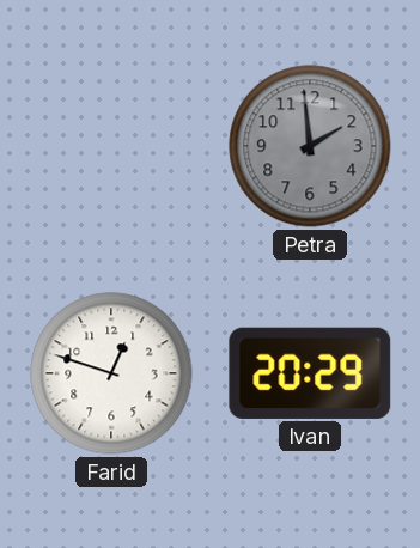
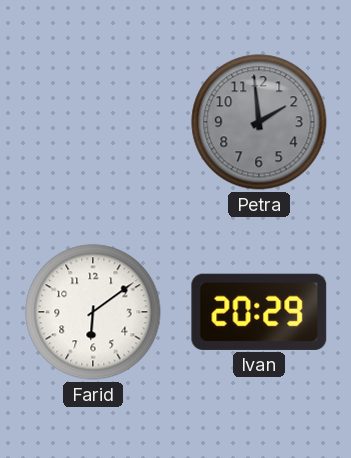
Farid: 12:48 -> 6:09
